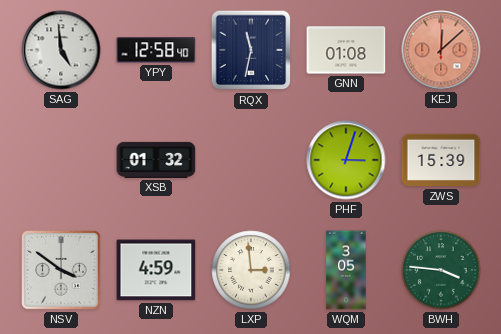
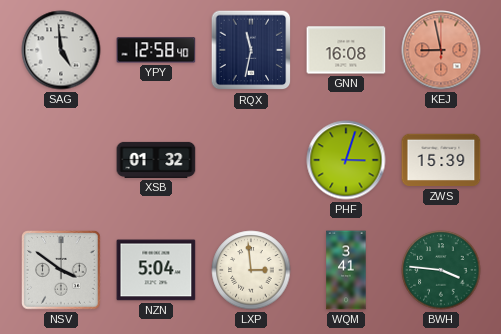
GNN: 01:08 -> 16:08
KEJ: 12:08 -> 8:58
NZN: 4:59 -> 5:04
WQM: 3:05 -> 3:41
